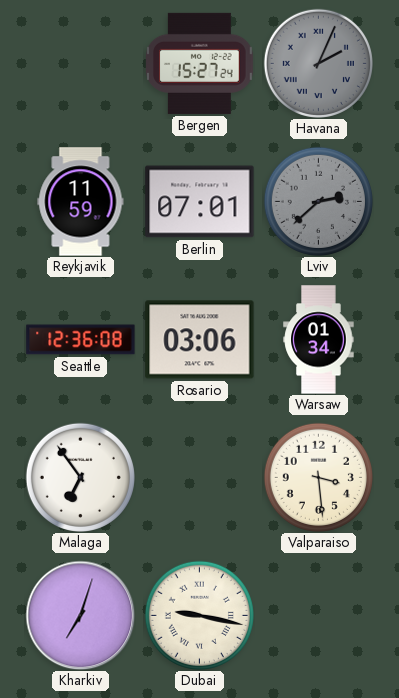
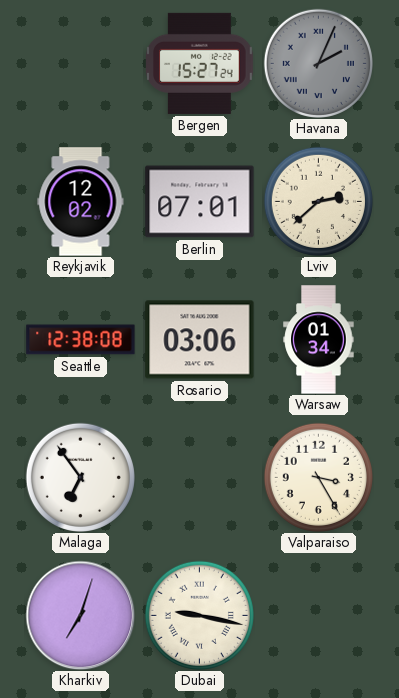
Reykjavik: 11:59 -> 12:02
Lviv dial: grey -> cream
Seattle: 12:36 -> 12:38
Valparaiso: 3:29 -> 3:25
